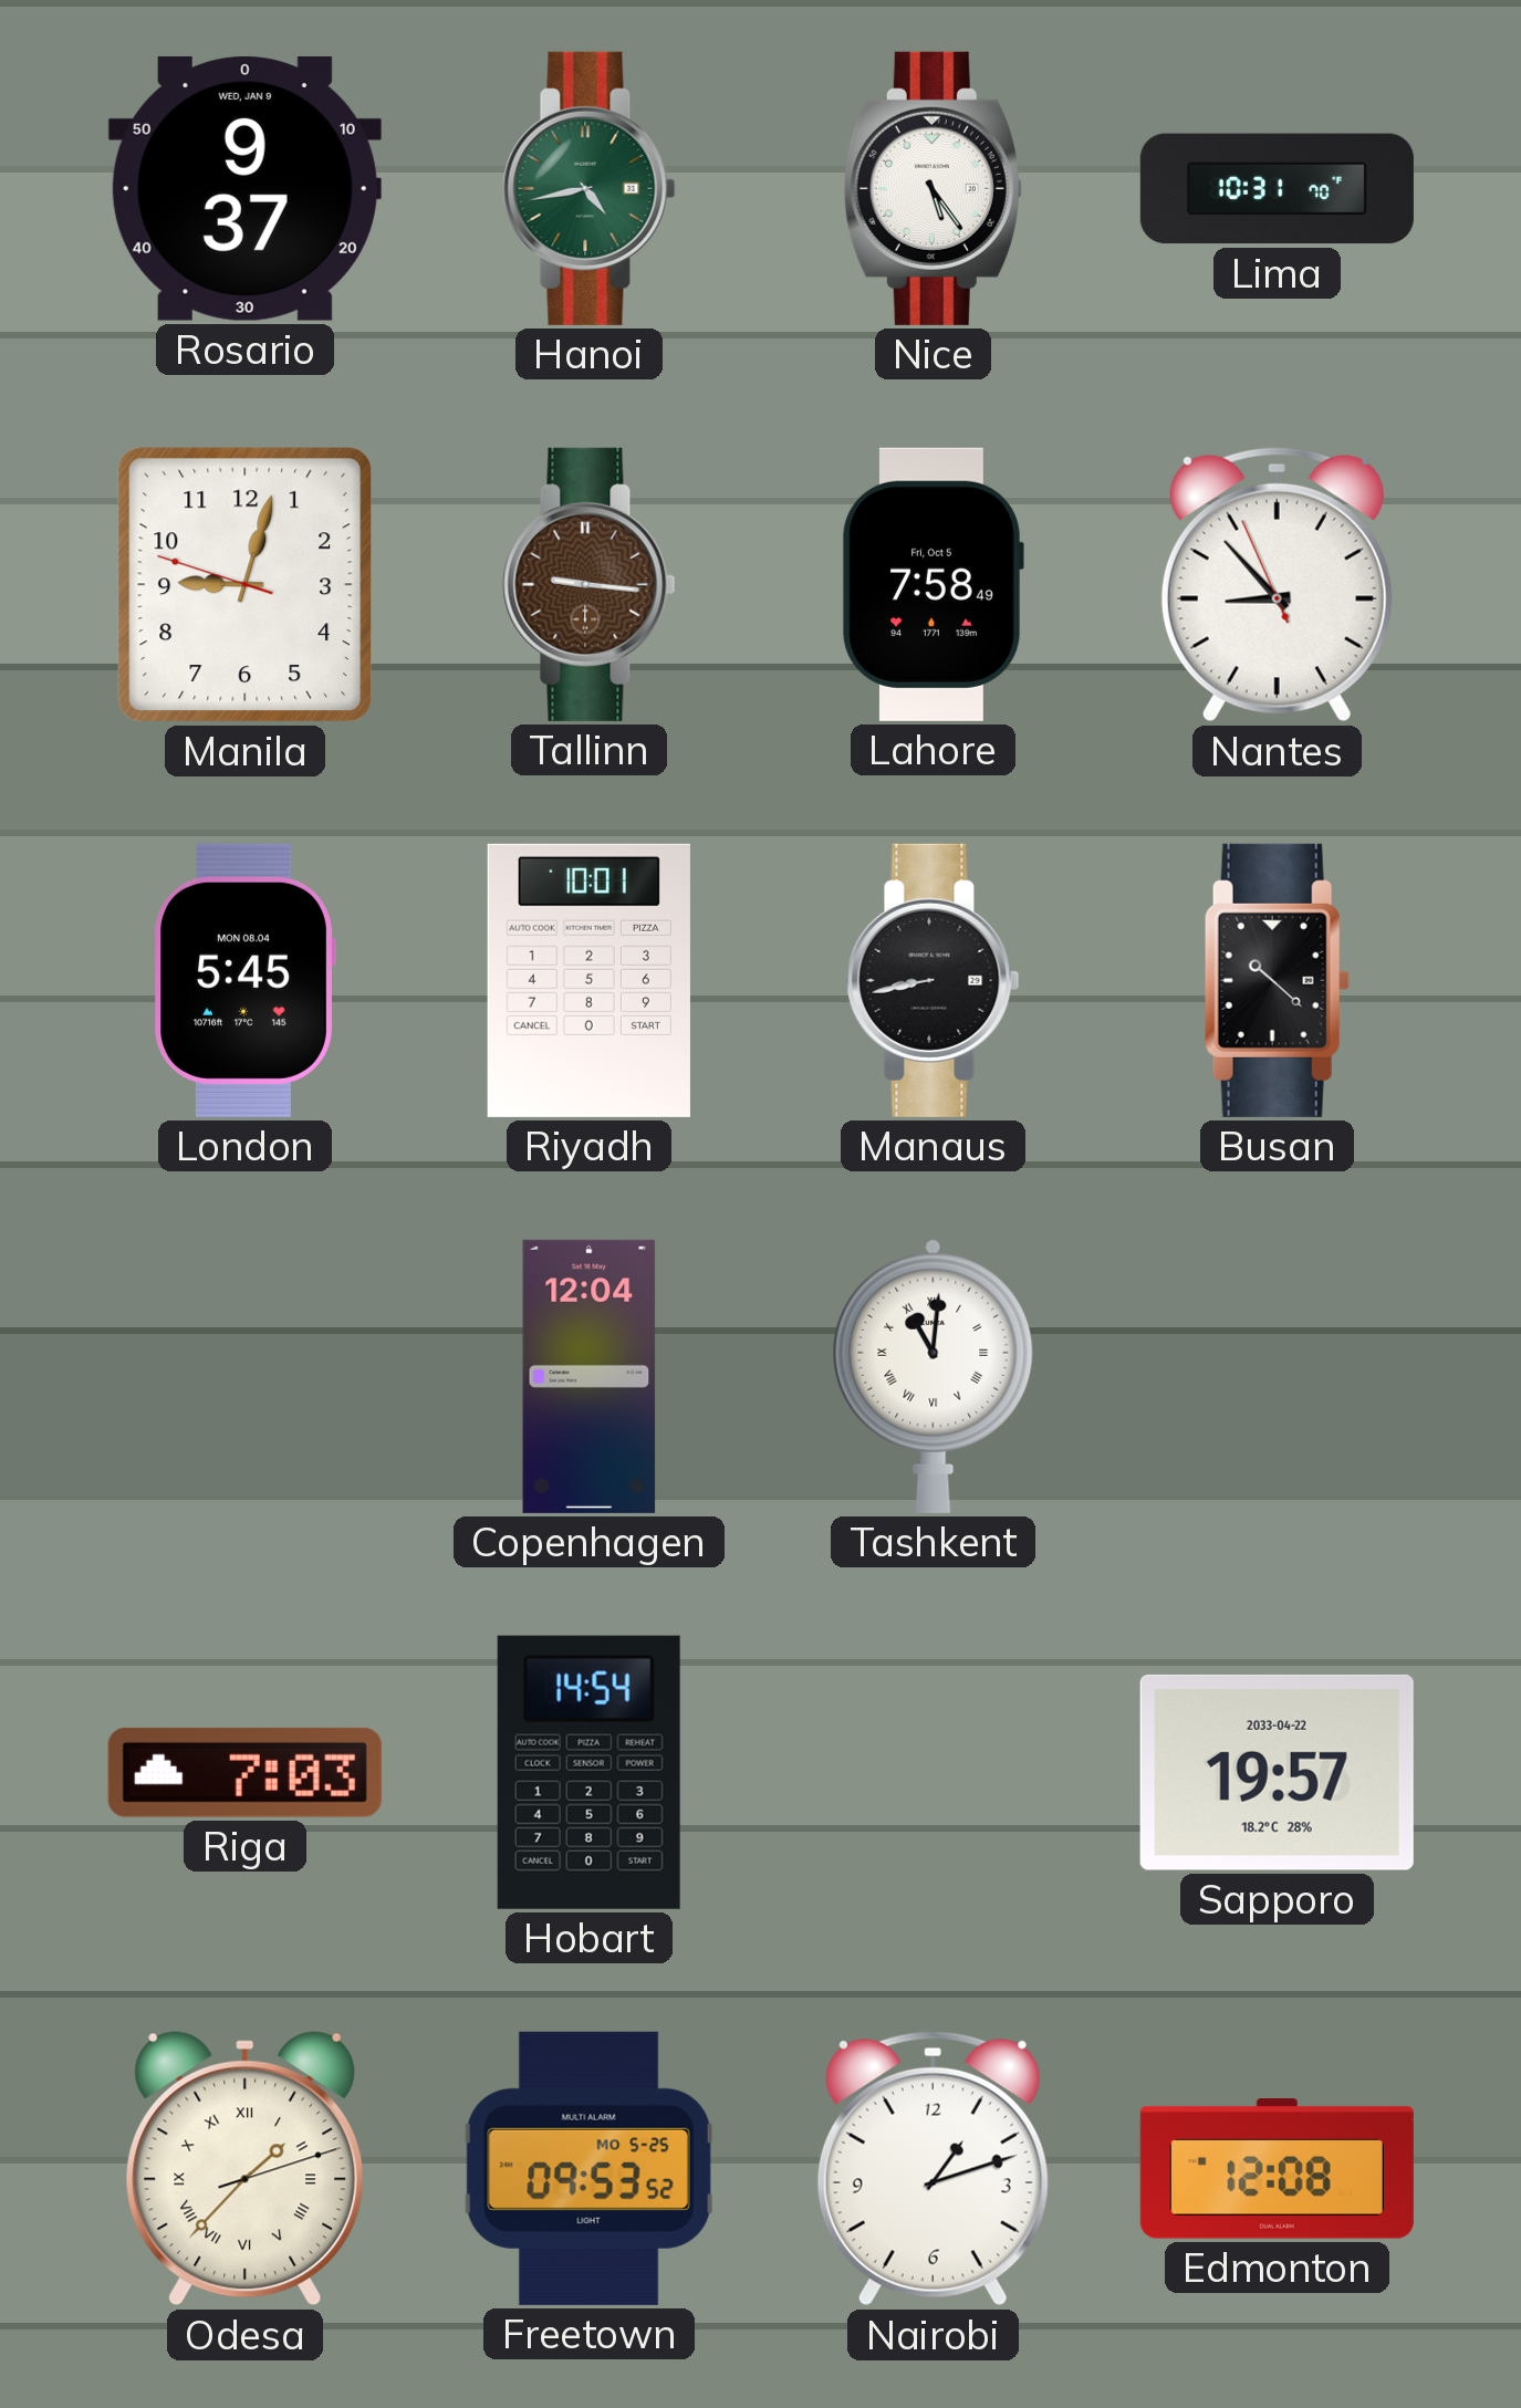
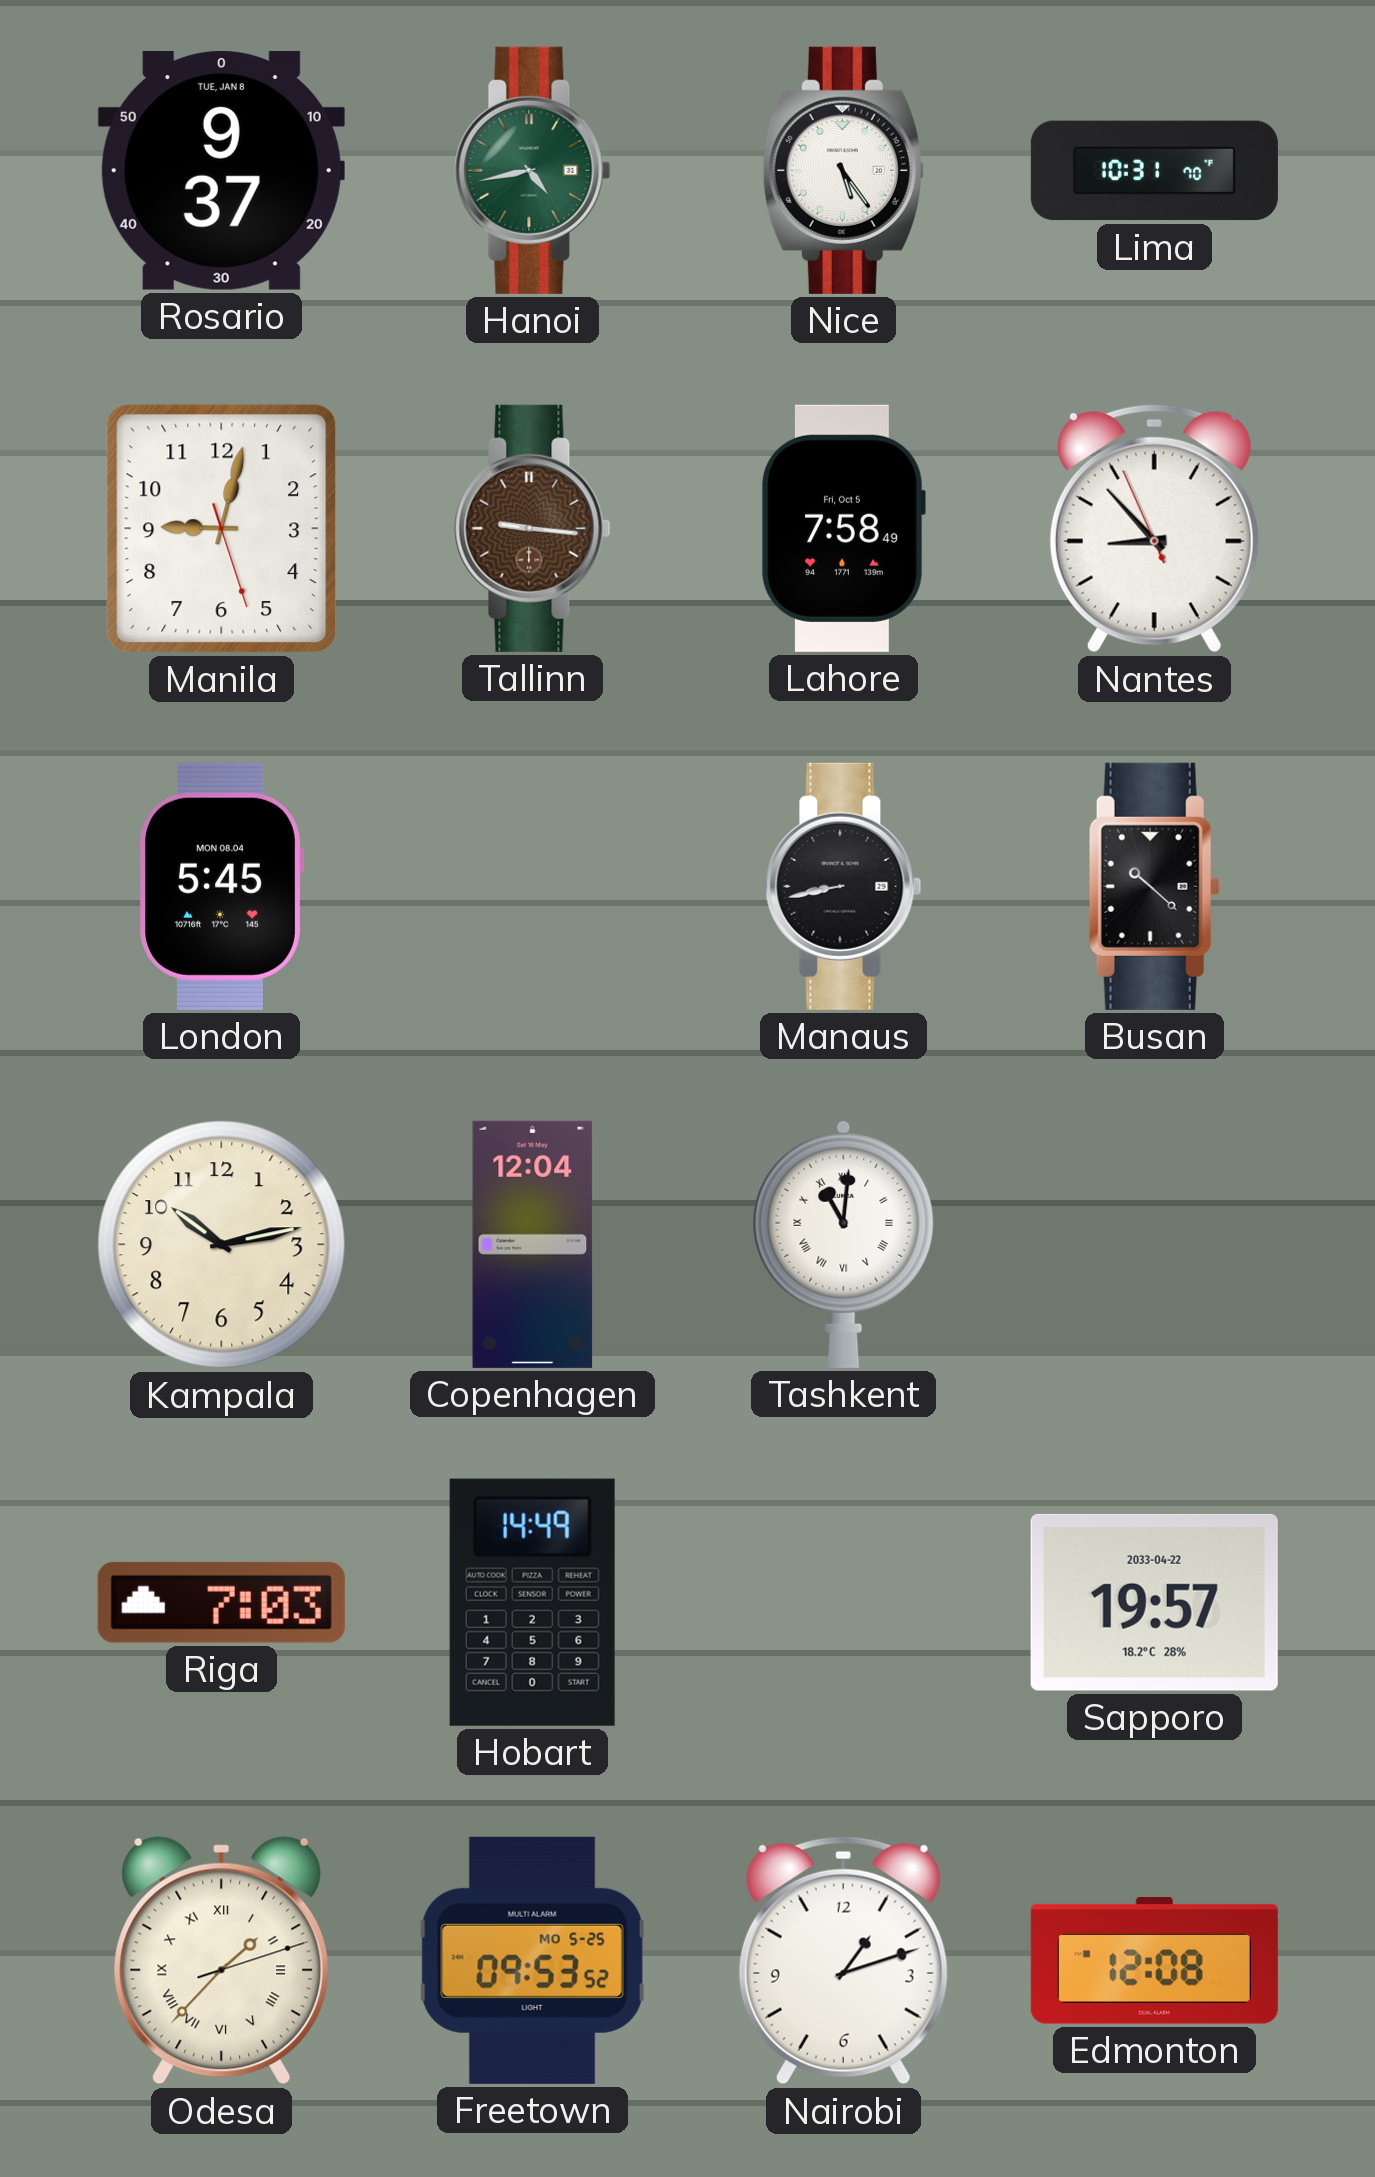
Rosario date: WED, JAN 9 -> TUE, JAN 8
Manila: 9:02:48 -> 9:02:27
Riyadh: 10:01 -> none
Kampala: none -> 10:13
Hobart: 14:54 -> 14:49
